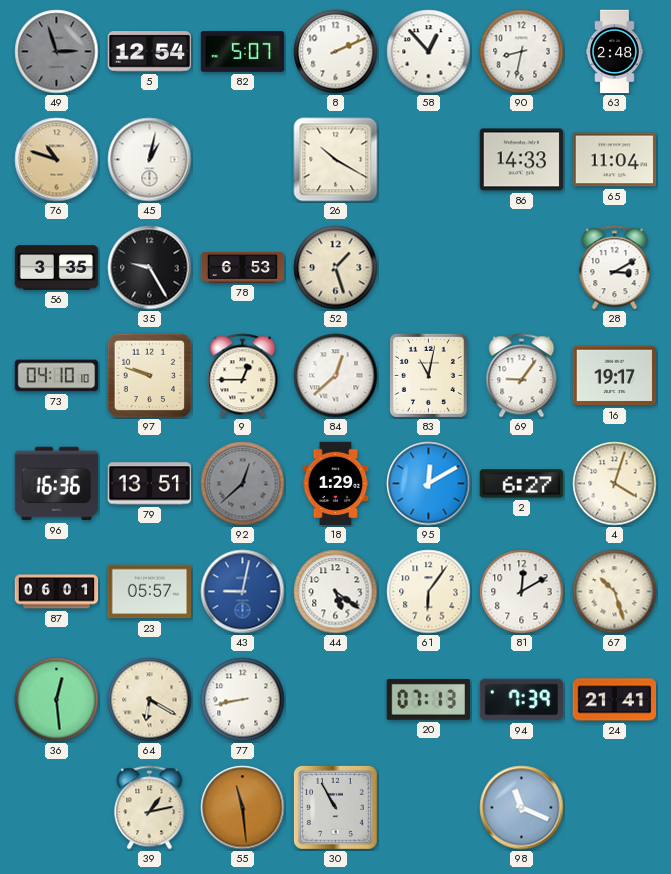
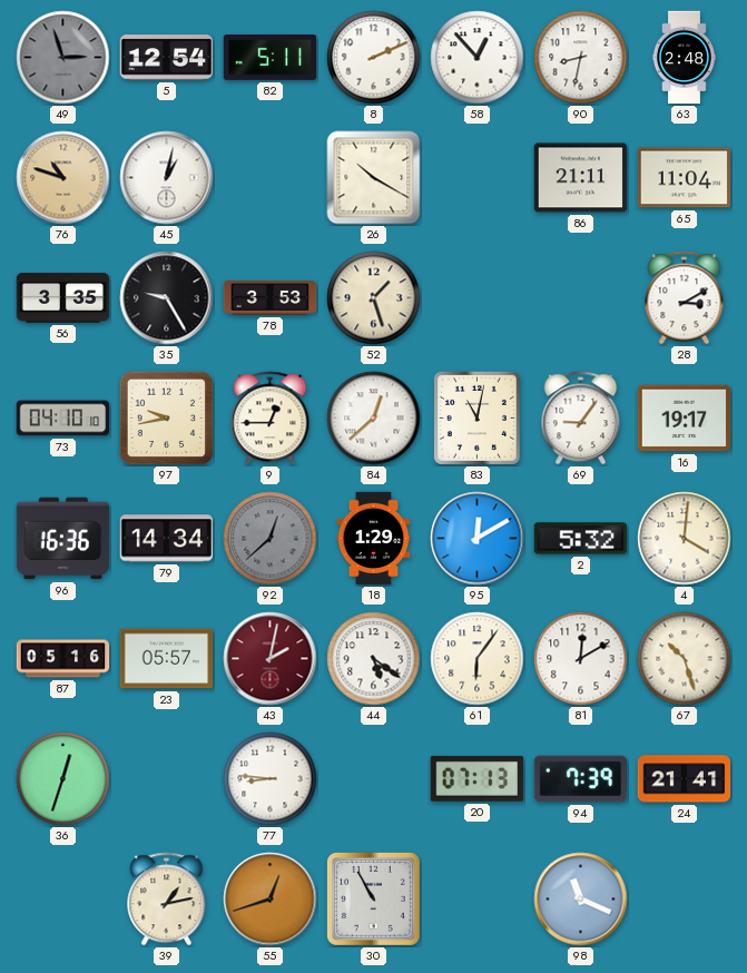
82: 5:07 -> 5:11
86: 14:33 -> 21:11
78: 6:53 -> 3:53
97: 9:48 -> 9:43
79: 13:51 -> 14:34
2: 6:27 -> 5:32
4: 4:03 -> 4:01
87: 06:01 -> 05:16
43: 9:02 -> 2:02
43 dial: blue -> burgundy
36: 12:29 -> 12:33
64: 6:20 -> none
77: 8:43 -> 8:46
55: 11:29 -> 12:42
